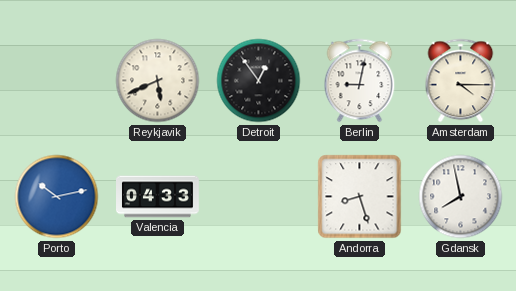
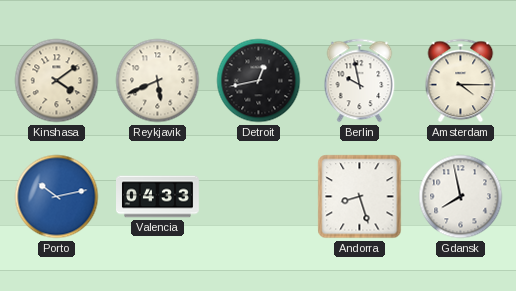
Kinshasa: none -> 4:09
Detroit: 12:54 -> 12:43
Berlin: 9:02 -> 9:58
